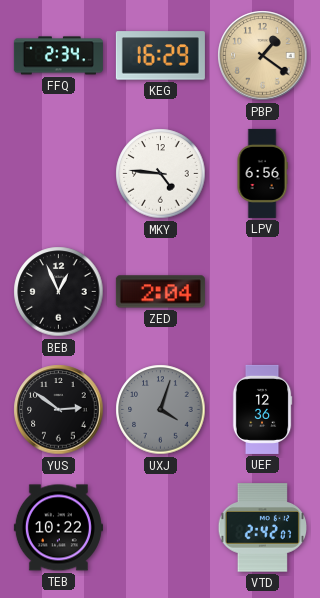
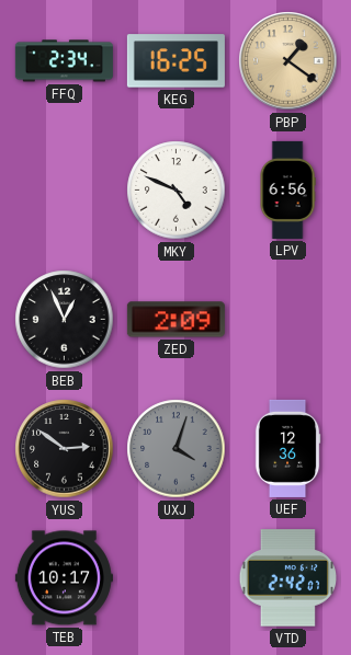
KEG: 16:29 -> 16:25
MKY: 4:46 -> 4:49
ZED: 2:04 -> 2:09
TEB: 10:22 -> 10:17
